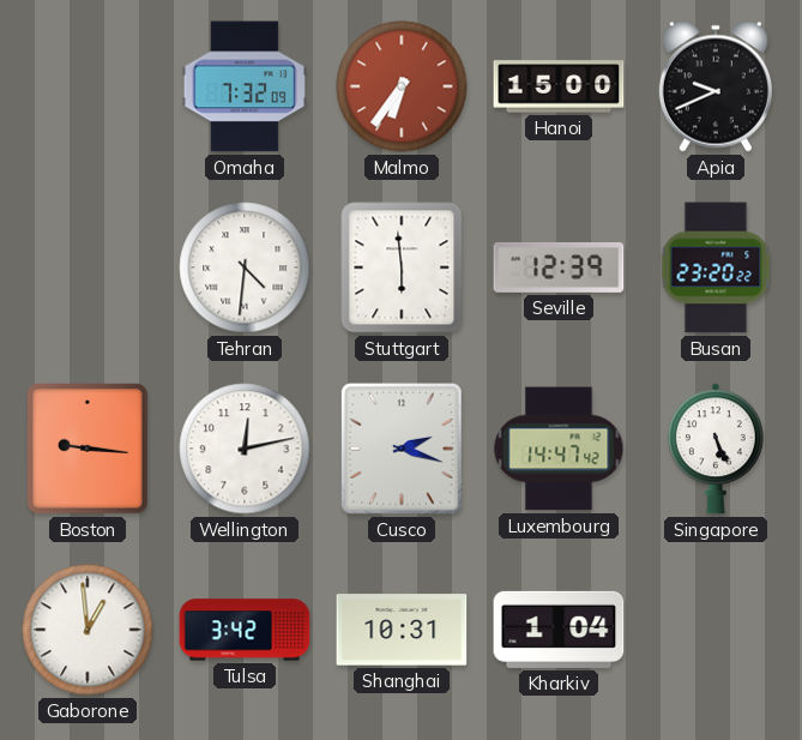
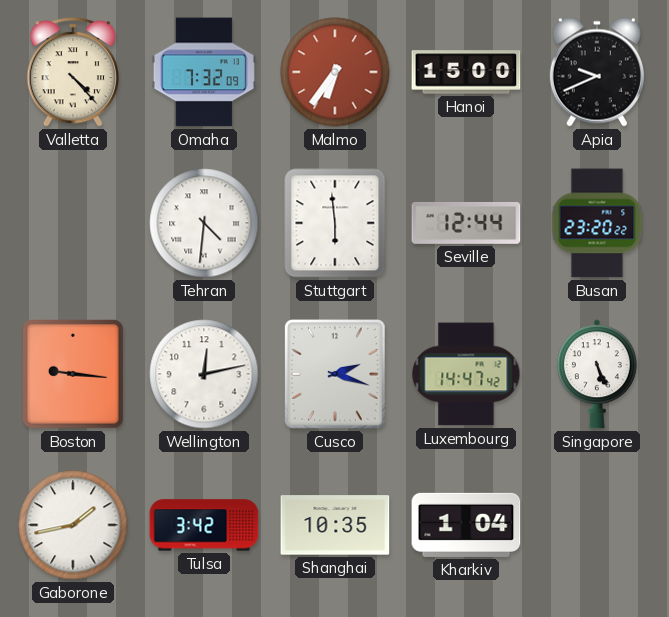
Valletta: none -> 4:23
Seville: 12:39 -> 12:44
Gaborone: 12:59 -> 1:43
Shanghai: 10:31 -> 10:35
